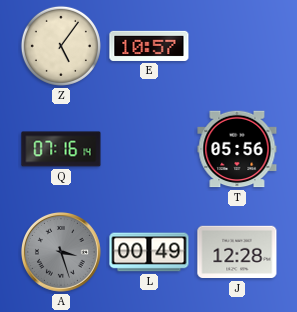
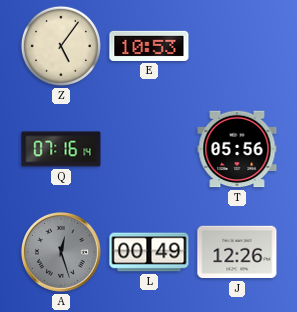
E: 10:57 -> 10:53
A: 3:27 -> 12:27
J: 12:28 -> 12:26
